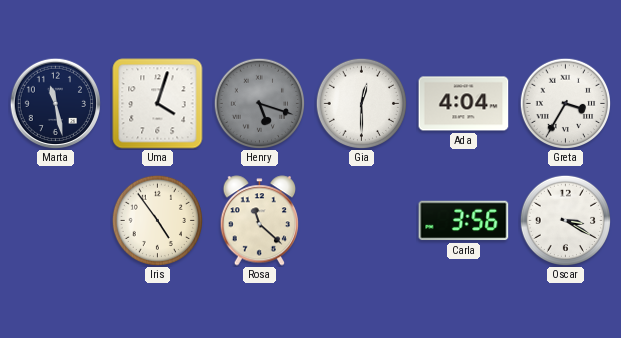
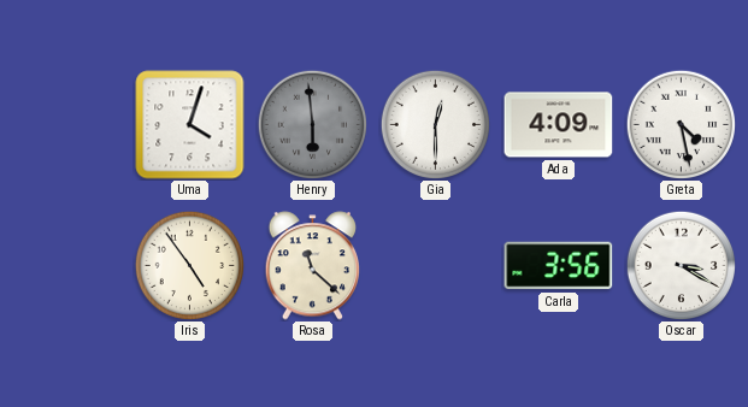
Marta: 11:28 -> none
Henry: 5:18 -> 5:59
Ada: 4:04 -> 4:09
Greta: 3:35 -> 4:28
